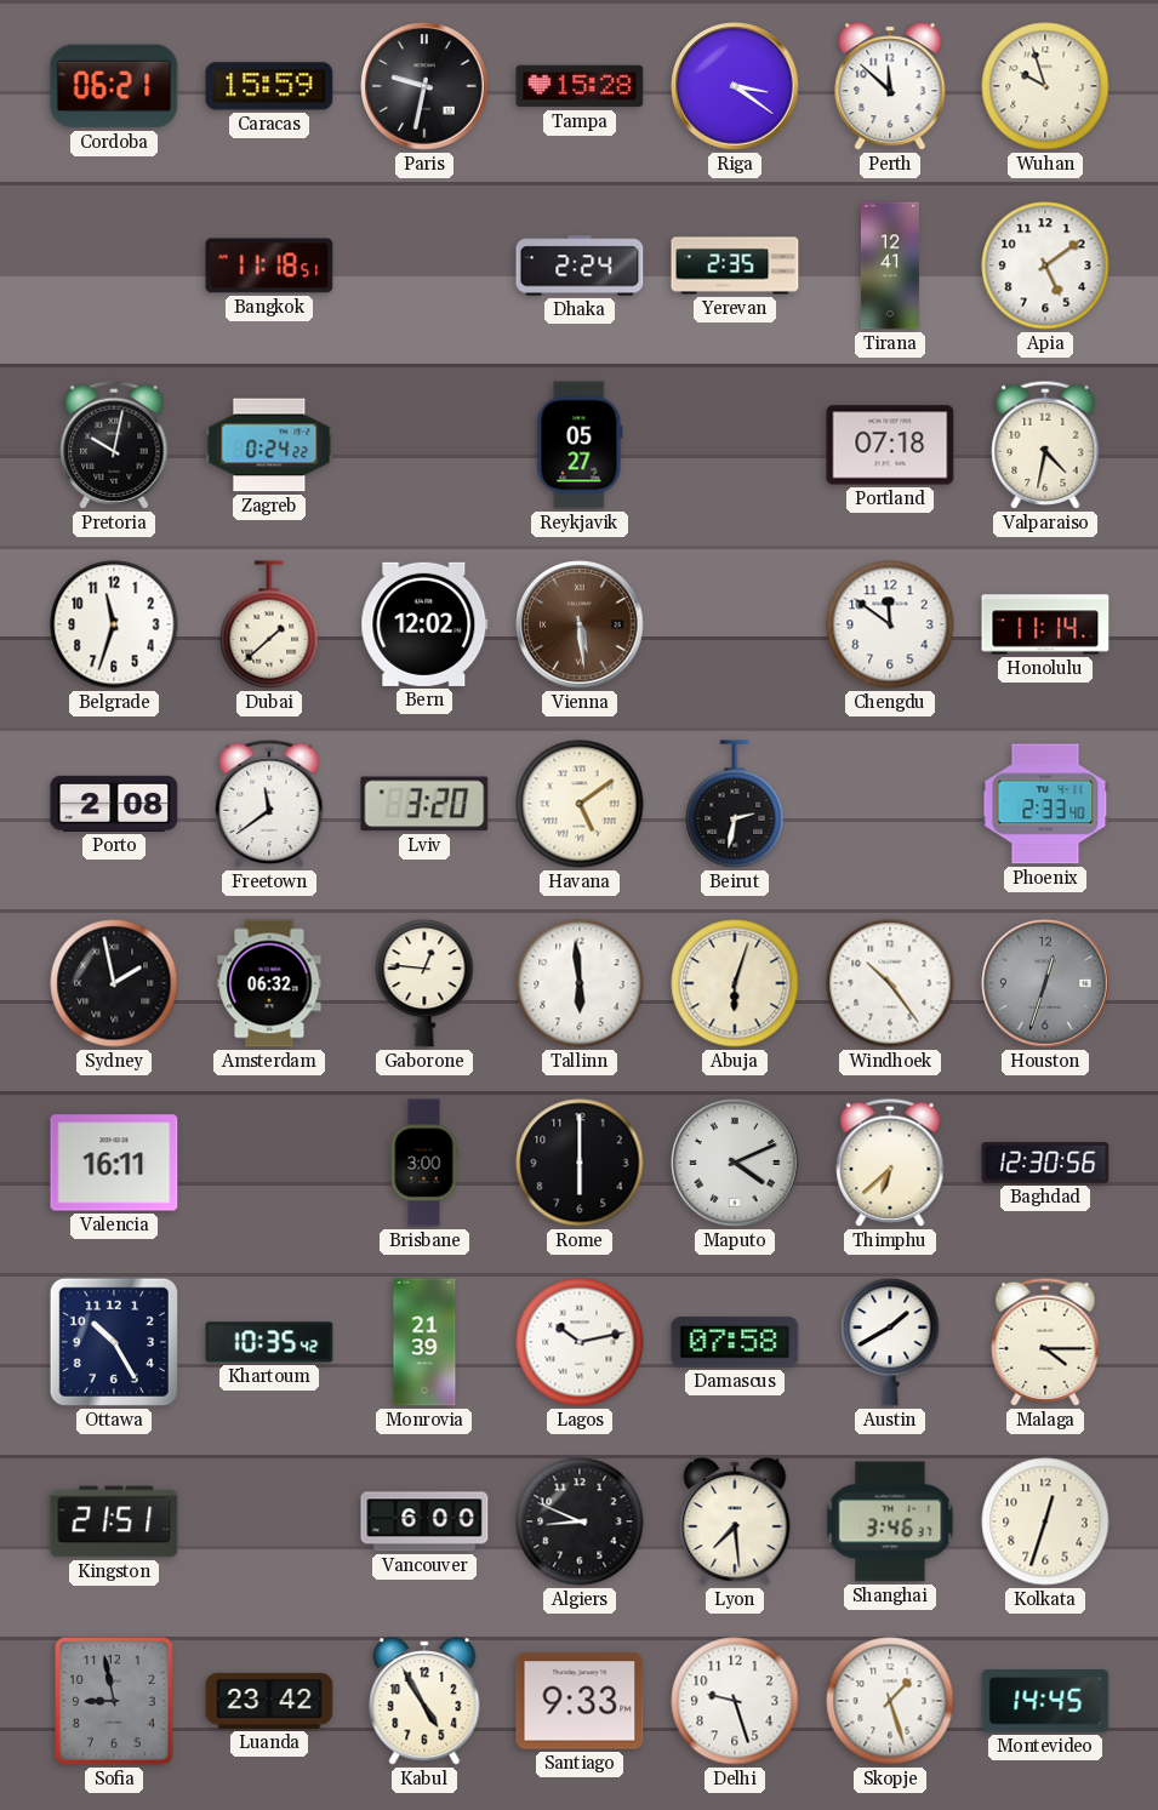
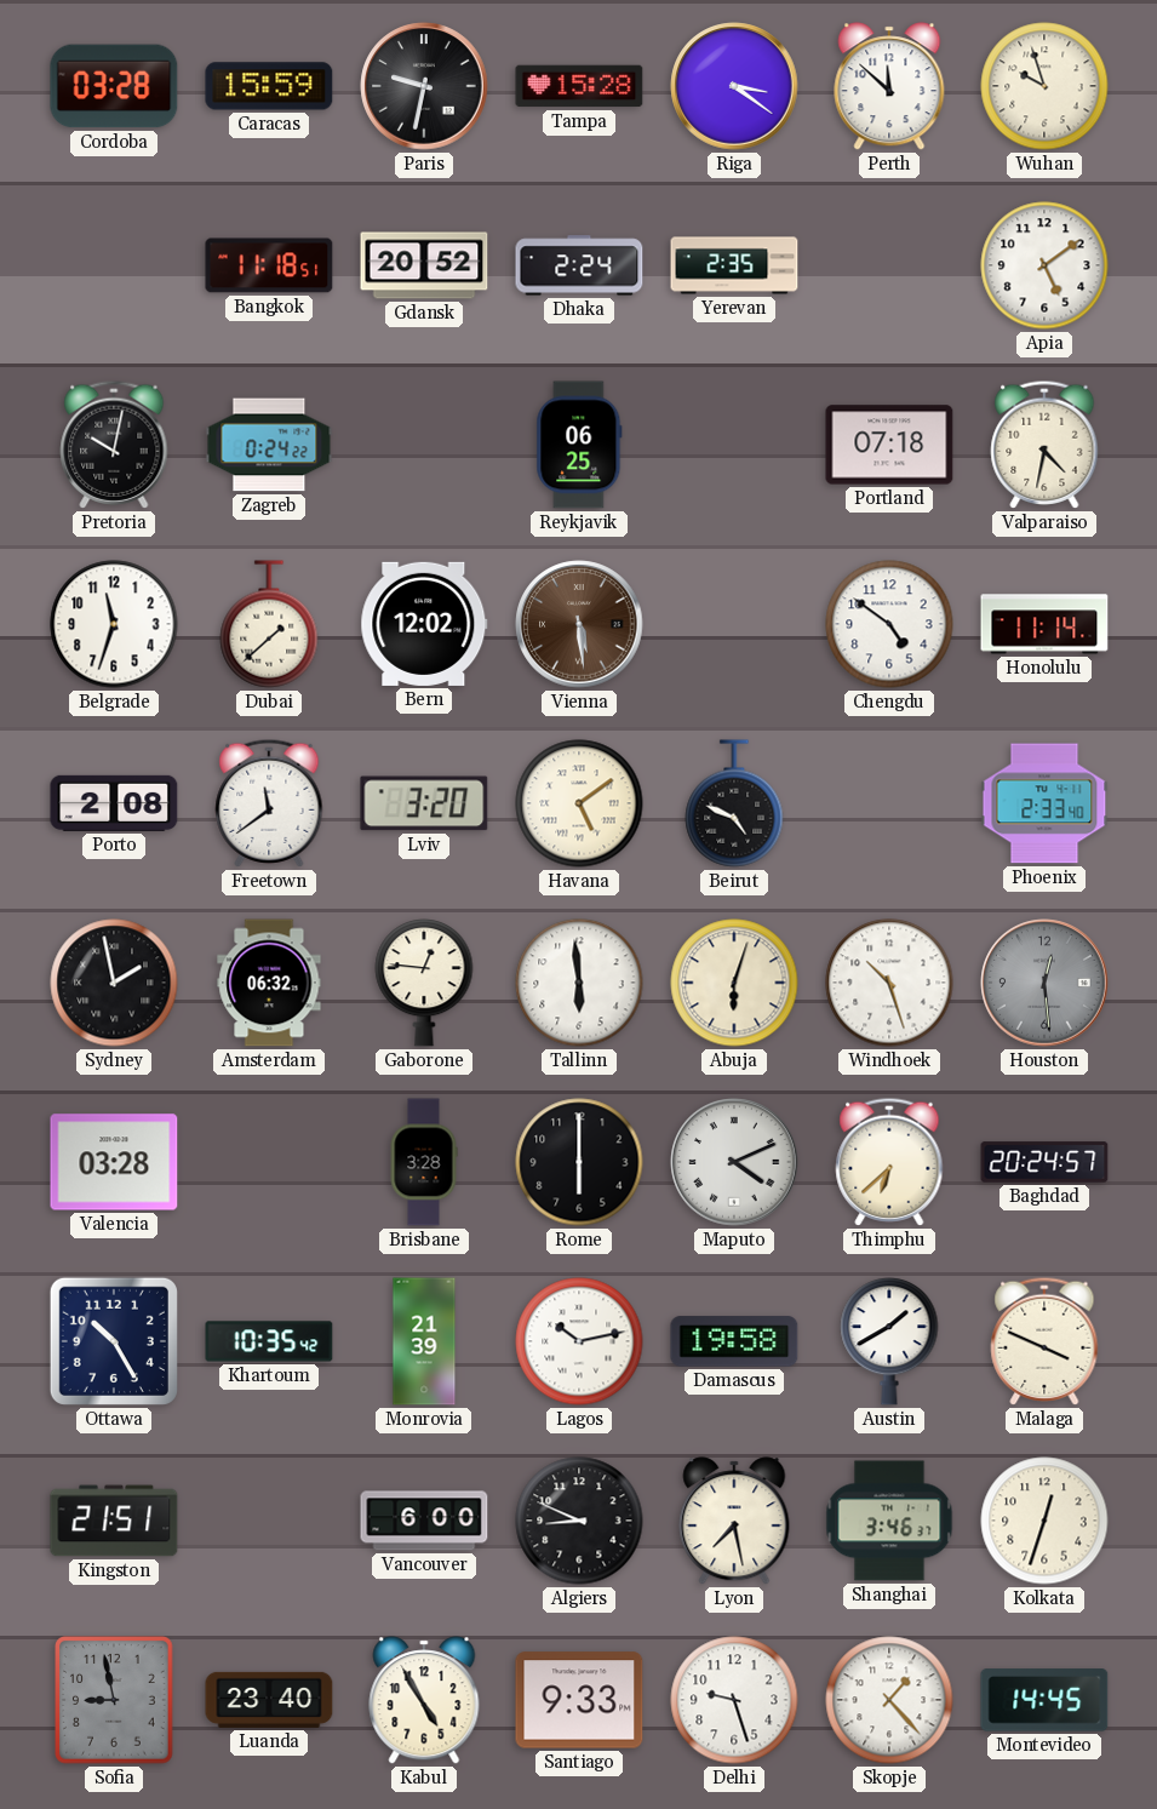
Cordoba: 06:21 -> 03:28
Gdansk: none -> 20:52
Tirana: 12:41 -> none
Reykjavik: 05:27 -> 06:25
Chengdu: 11:51 -> 4:51
Beirut: 2:32 -> 4:49
Windhoek: 10:24 -> 10:27
Houston: 12:33 -> 12:29
Valencia: 16:11 -> 03:28
Brisbane: 3:00 -> 3:28
Baghdad: 12:30 -> 20:24
Damascus: 07:58 -> 19:58
Malaga: 4:15 -> 3:49
Lyon: 7:29 -> 7:28
Luanda: 23:42 -> 23:40
Skopje: 1:27 -> 1:23
